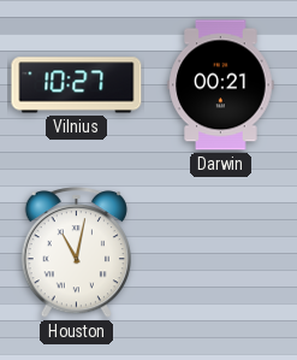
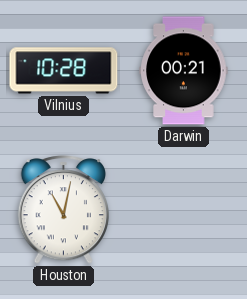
Vilnius: 10:27 -> 10:28
